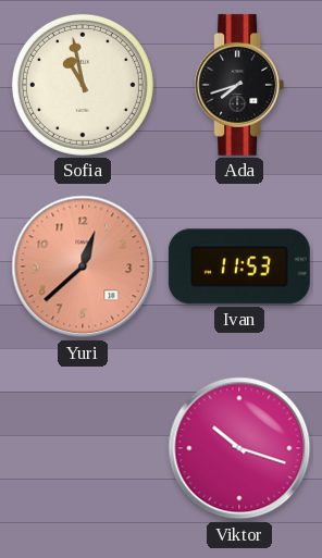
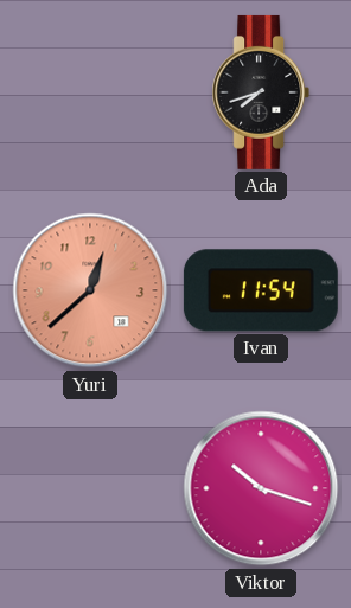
Sofia: 10:58 -> none
Ivan: 11:53 -> 11:54
